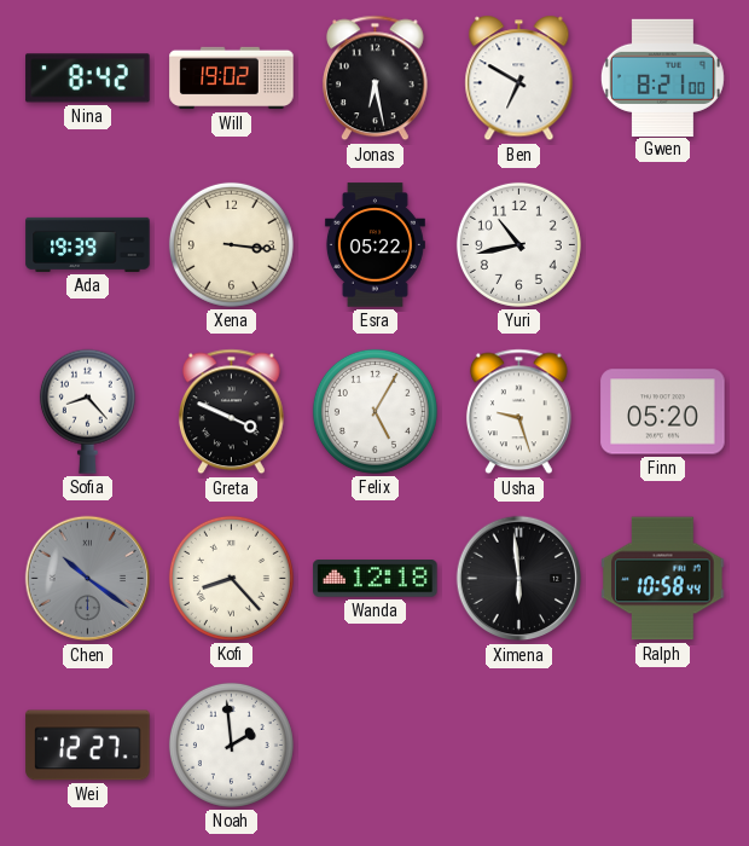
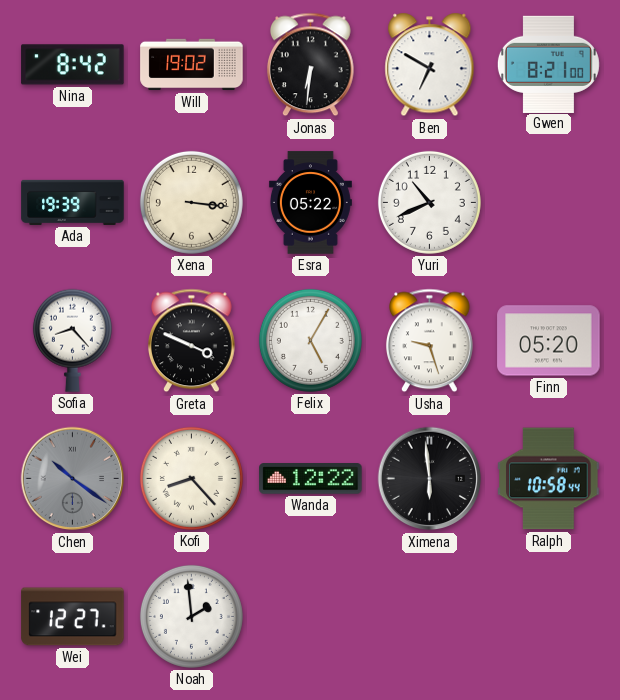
Jonas: 6:28 -> 6:31
Yuri: 10:43 -> 10:41
Wanda: 12:18 -> 12:22
